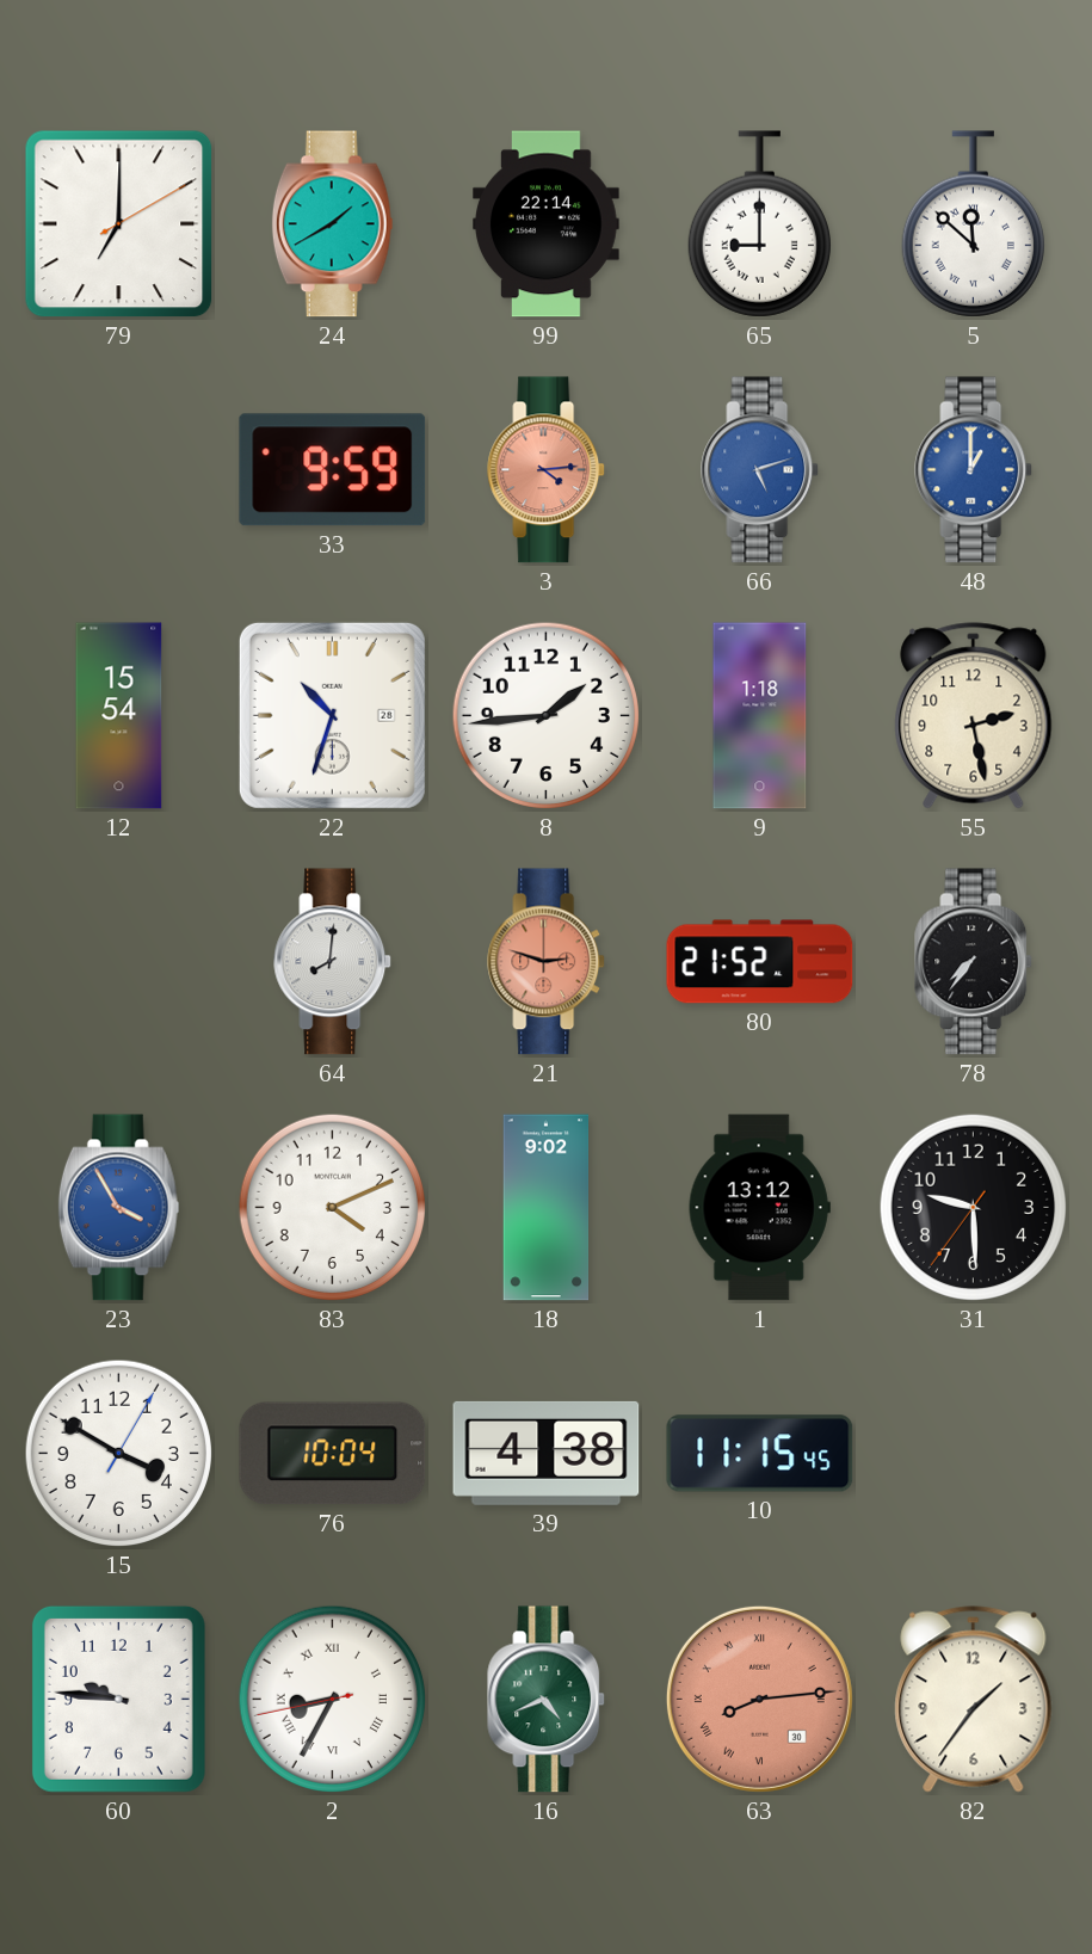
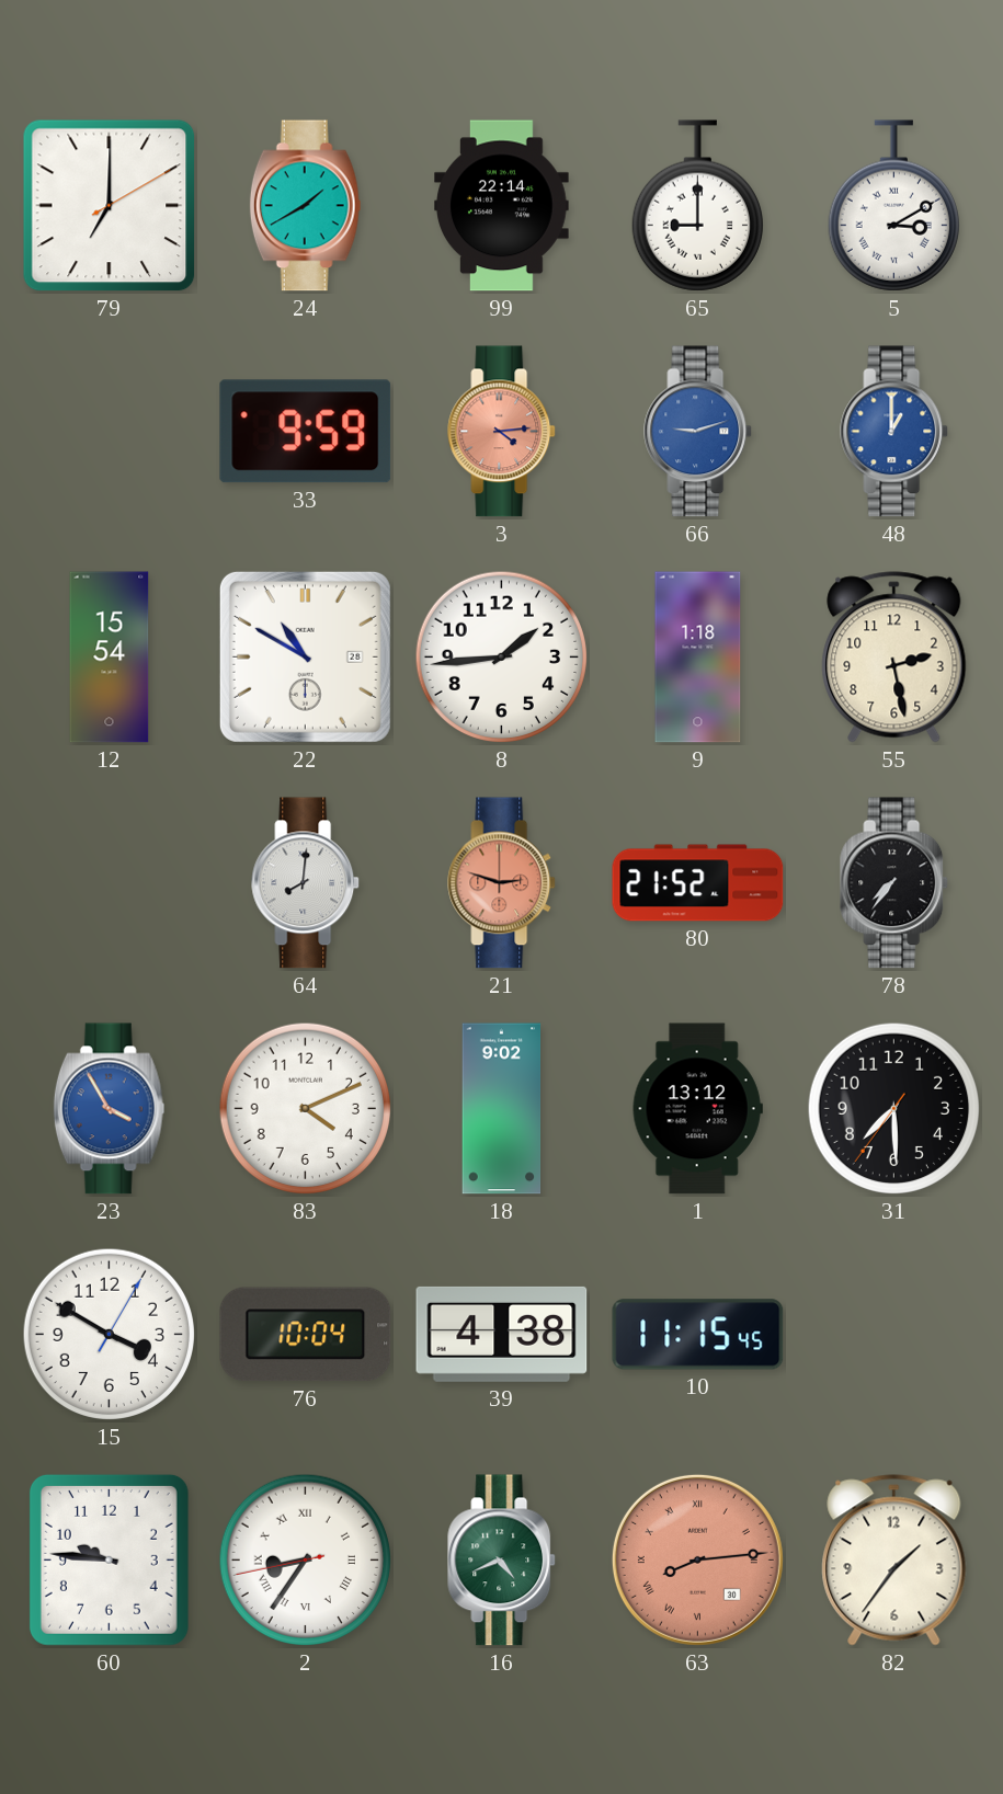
5: 11:52 -> 3:10
66: 5:12 -> 9:12
22: 10:33 -> 10:50
31: 9:29 -> 7:29
2: 8:34 -> 8:35
